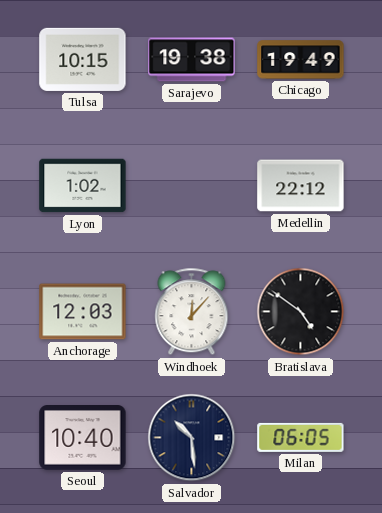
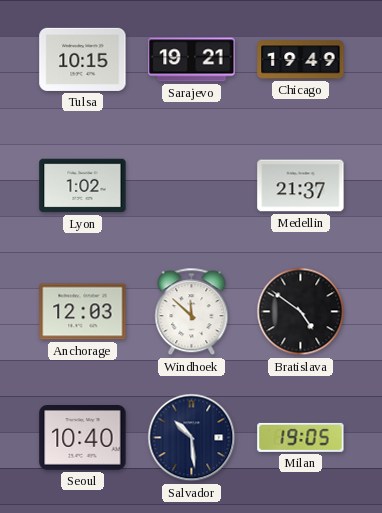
Sarajevo: 19:38 -> 19:21
Medellin: 22:12 -> 21:37
Windhoek: 12:07 -> 11:52
Milan: 06:05 -> 19:05
